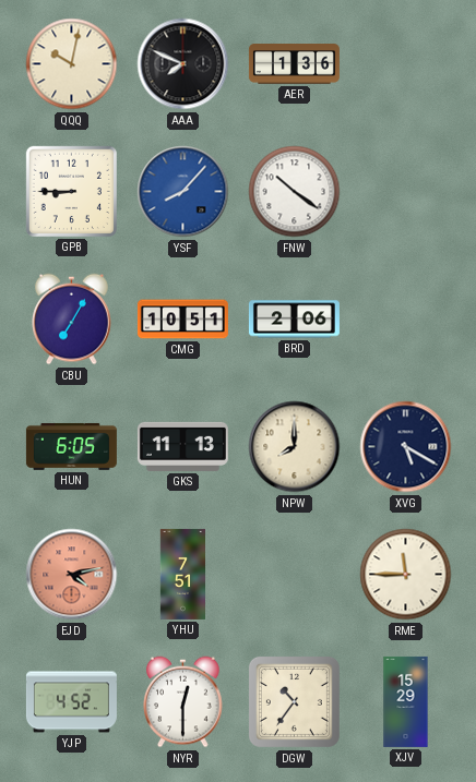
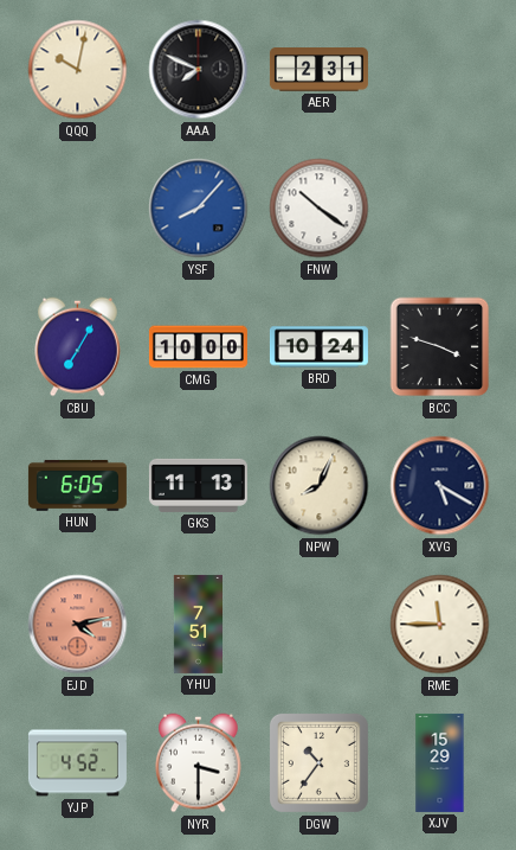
AER: 1:36 -> 2:31
GPB: 8:45 -> none
CMG: 10:51 -> 10:00
BRD: 2:06 -> 10:24
BCC: none -> 3:48
NPW: 8:00 -> 8:04
NYR: 12:30 -> 3:30
